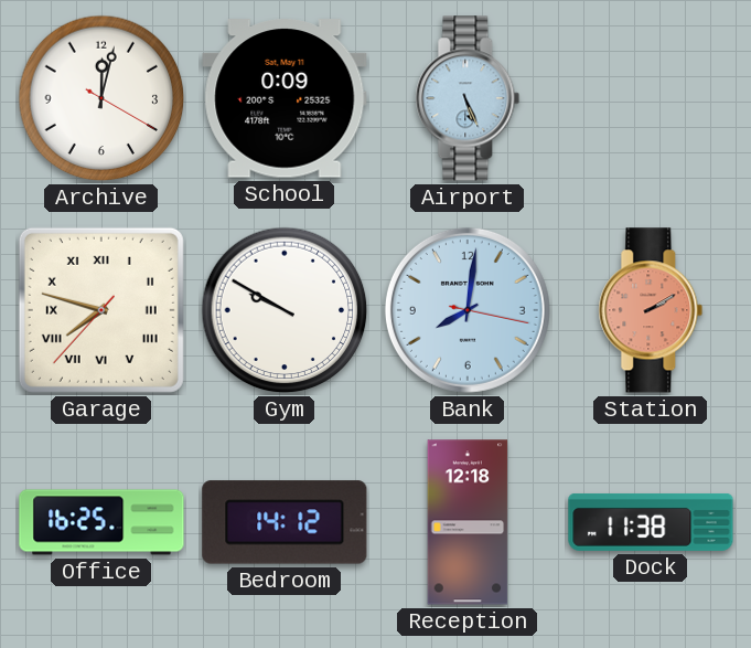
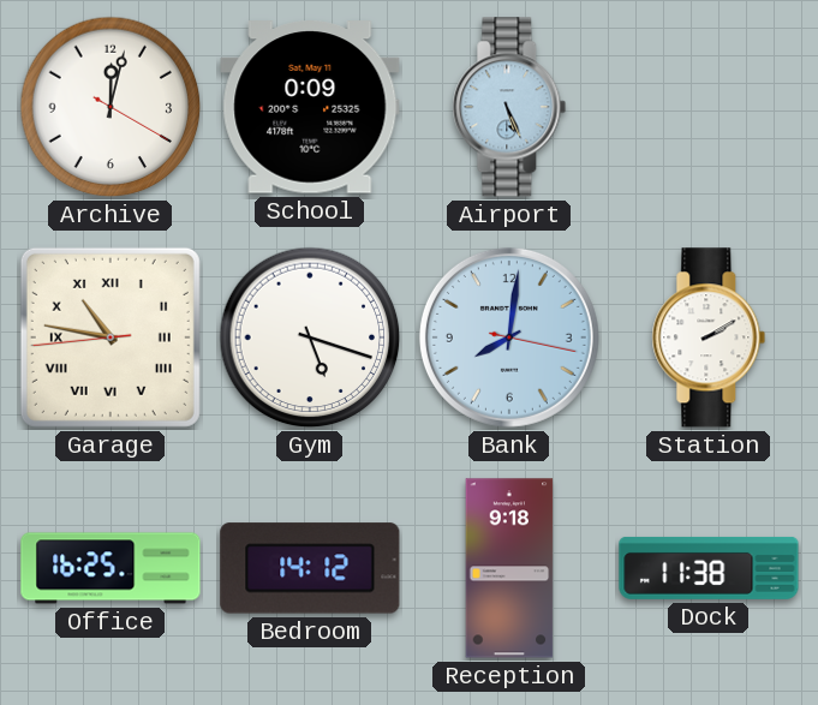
Garage: 7:47 -> 10:46
Gym: 9:50 -> 5:18
Station dial: salmon -> white
Reception: 12:18 -> 9:18
